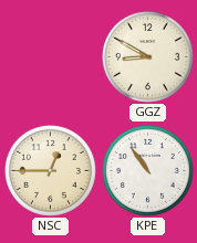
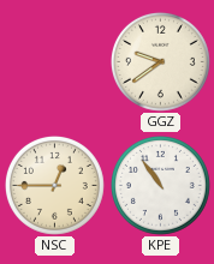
GGZ: 8:50 -> 9:39
